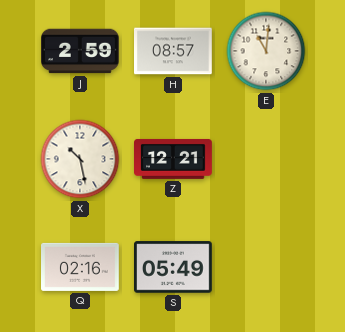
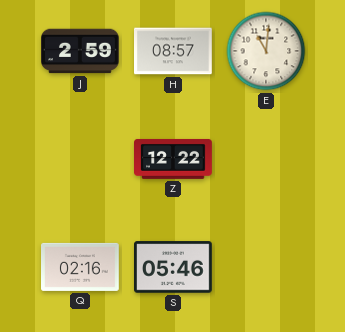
X: 10:28 -> none
Z: 12:21 -> 12:22
S: 05:49 -> 05:46
